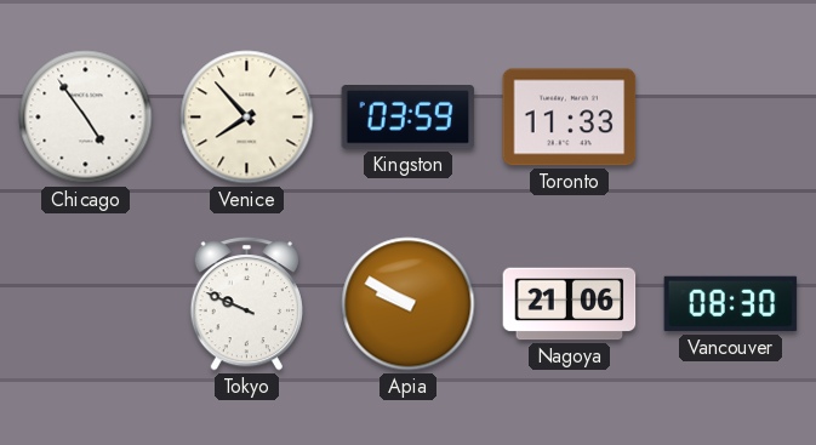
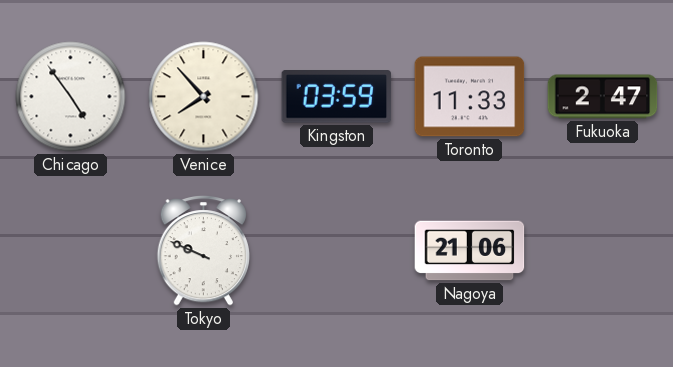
Fukuoka: none -> 2:47
Apia: 9:50 -> none
Vancouver: 08:30 -> none
